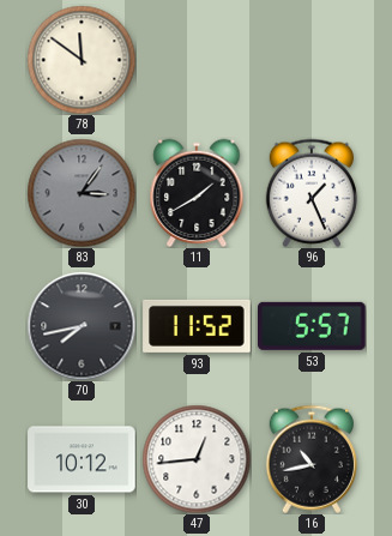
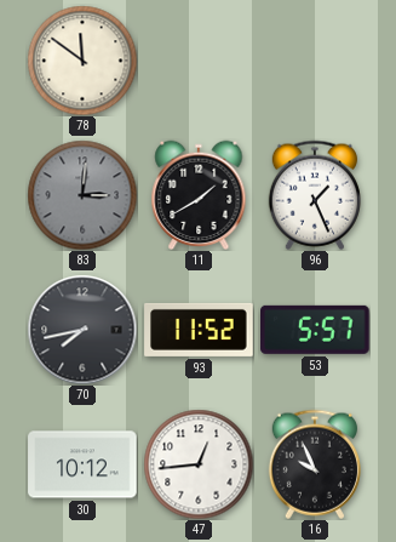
83: 3:06 -> 3:01
16: 10:43 -> 9:56
